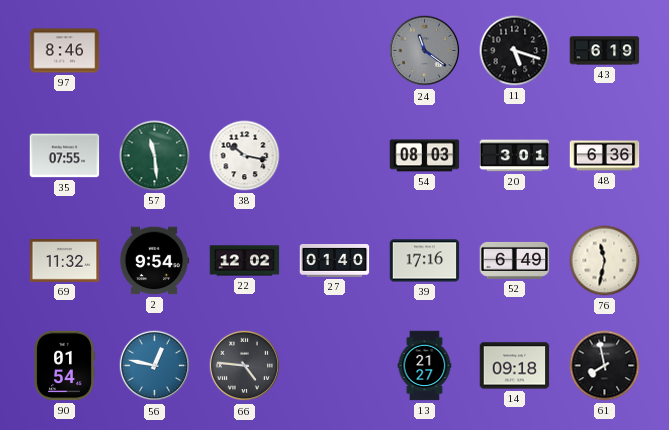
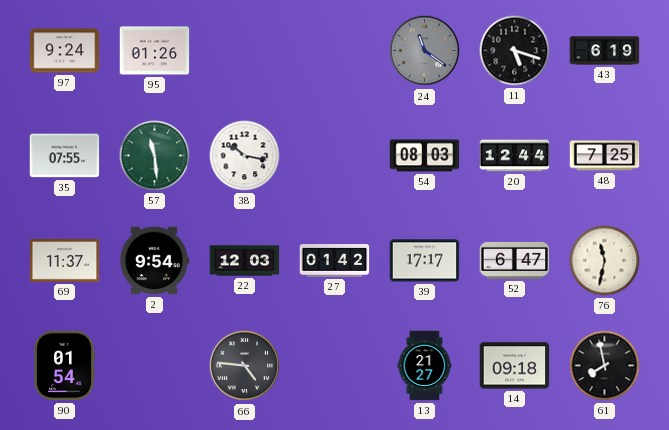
97: 8:46 -> 9:24
95: none -> 01:26
20: 3:01 -> 12:44
48: 6:36 -> 7:25
69: 11:32 -> 11:37
22: 12:02 -> 12:03
27: 01:40 -> 01:42
39: 17:16 -> 17:17
52: 6:49 -> 6:47
56: 12:47 -> none
